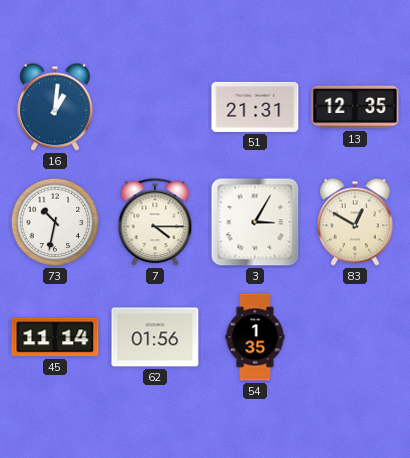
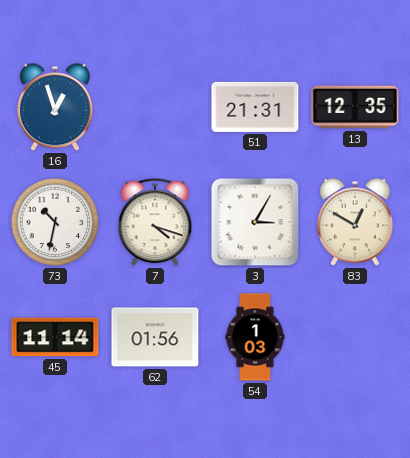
16: 1:01 -> 12:57
7: 4:15 -> 4:18
54: 1:35 -> 1:03
